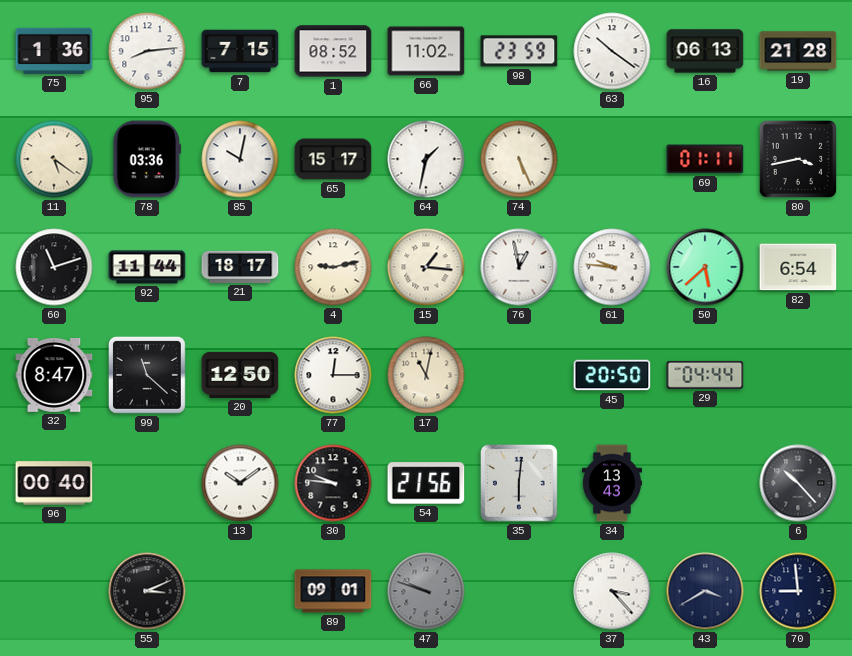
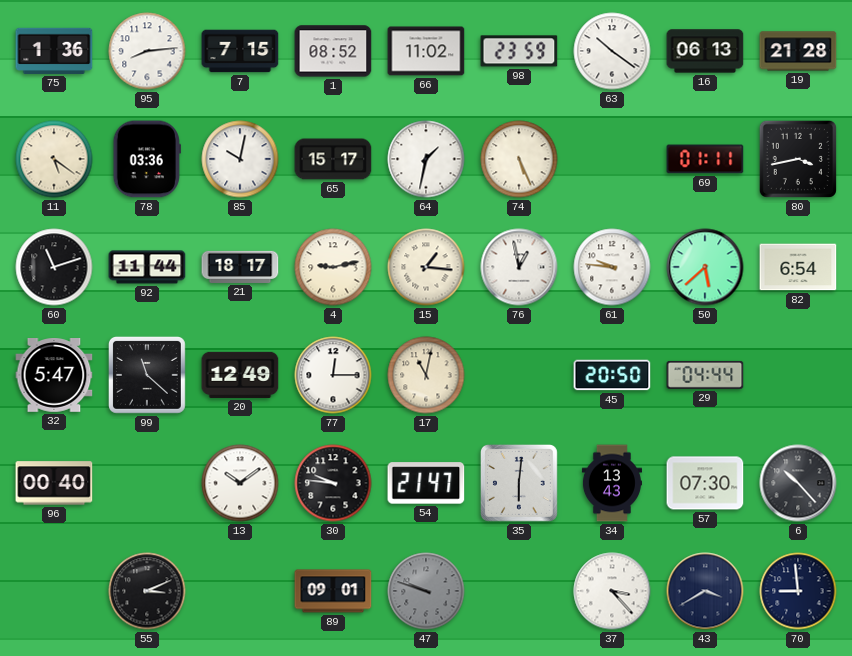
32: 8:47 -> 5:47
20: 12:50 -> 12:49
54: 21:56 -> 21:47
57: none -> 07:30
